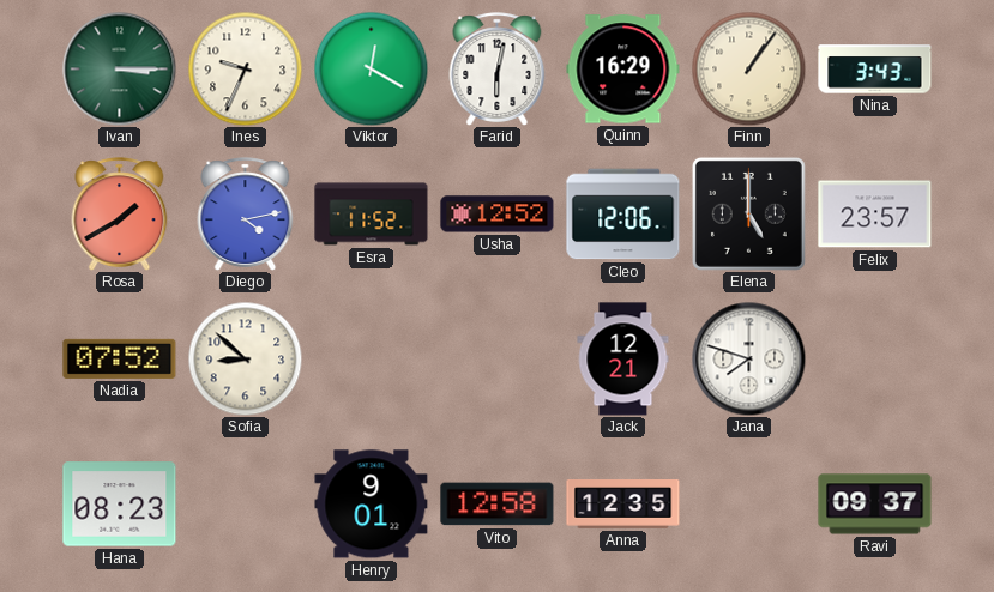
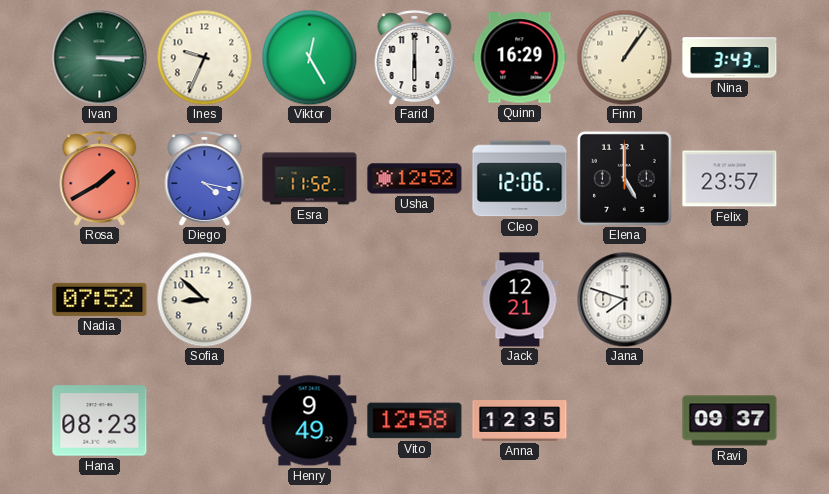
Viktor: 12:20 -> 12:25
Farid: 6:02 -> 6:00
Diego: 4:13 -> 4:17
Henry: 9:01 -> 9:49
